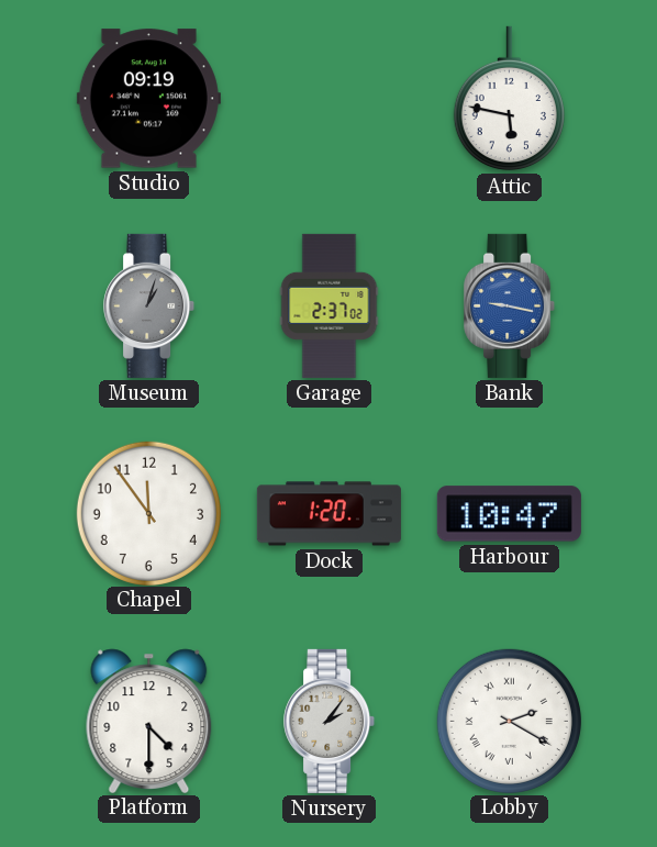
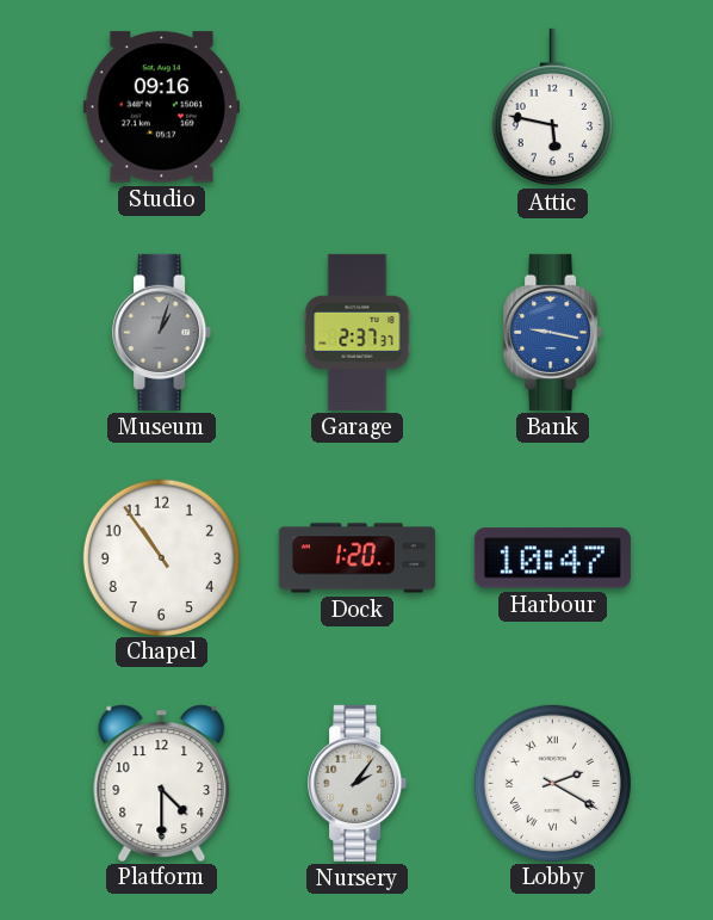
Studio: 09:19 -> 09:16
Garage: 2:37:02 -> 2:37:37
Chapel: 11:54 -> 10:54
